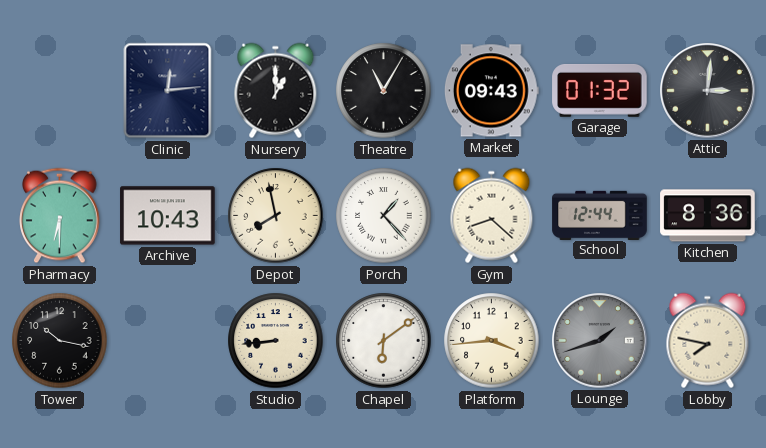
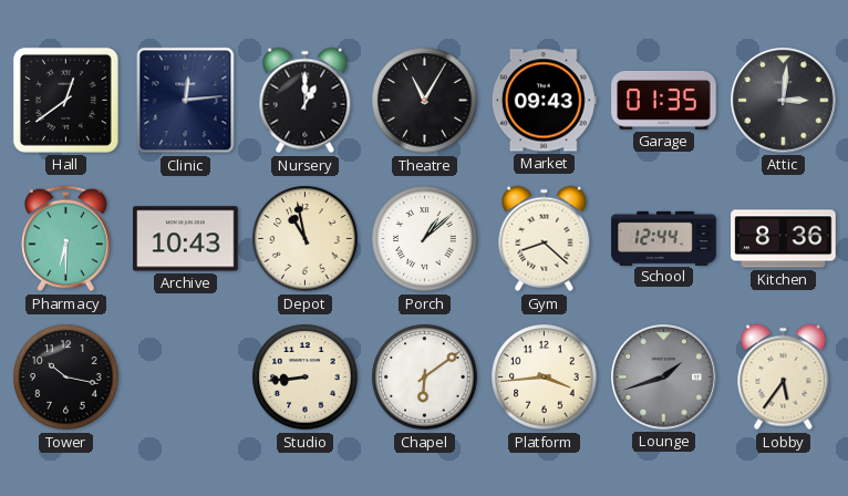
Hall: none -> 12:39
Garage: 01:32 -> 01:35
Depot: 7:58 -> 10:58
Porch: 1:23 -> 1:08
Lobby: 7:47 -> 5:36
